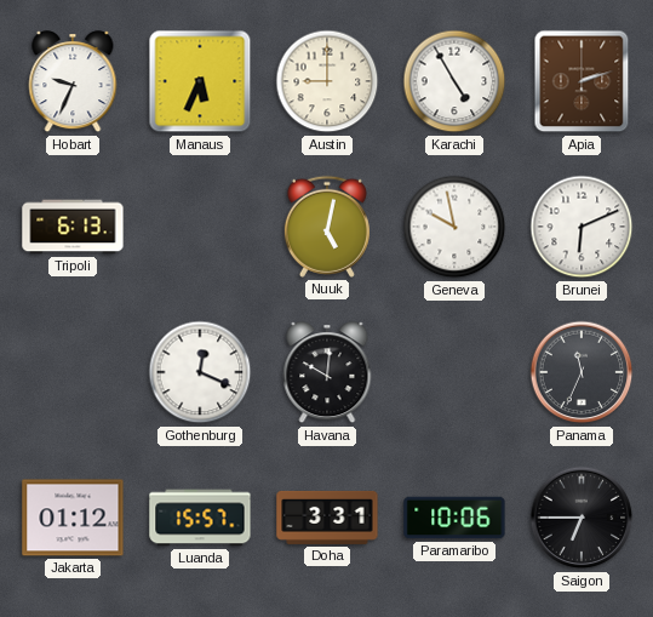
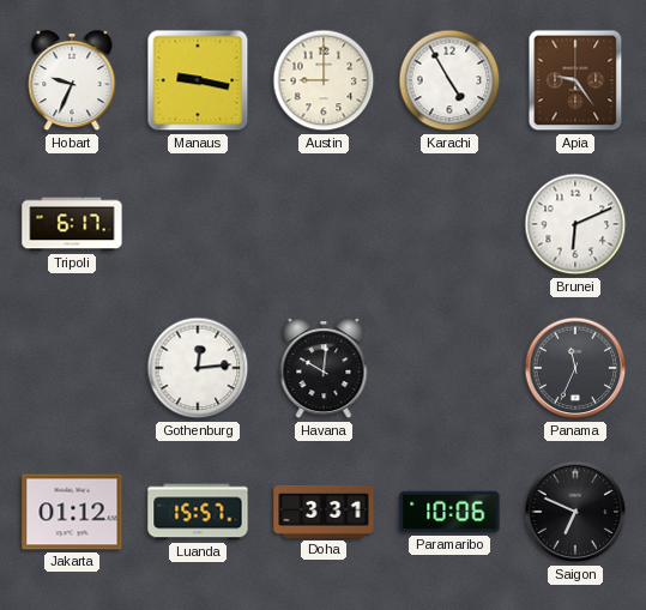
Manaus: 5:34 -> 9:17
Apia: 2:12 -> 9:24
Tripoli: 6:13 -> 6:17
Nuuk: 5:02 -> none
Geneva: 9:58 -> none
Gothenburg: 12:19 -> 12:14
Saigon: 6:45 -> 6:49
